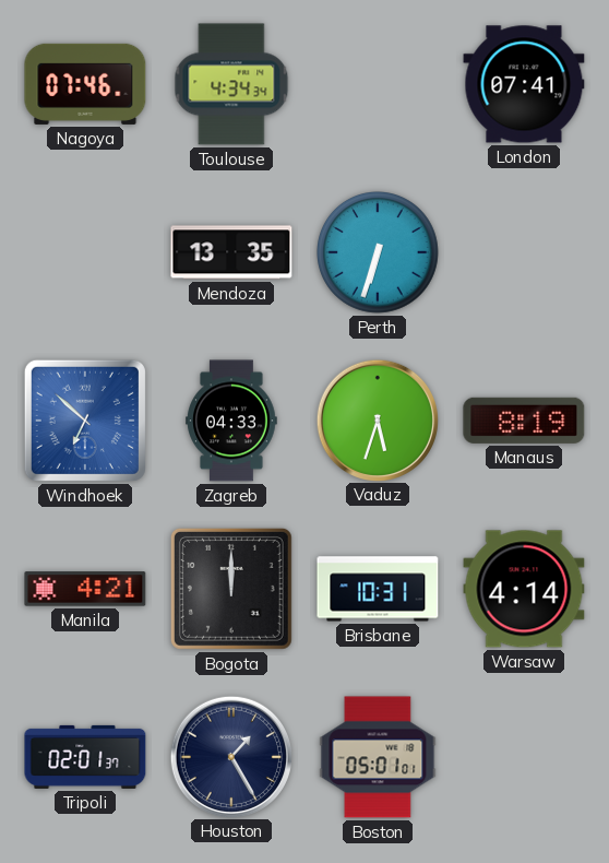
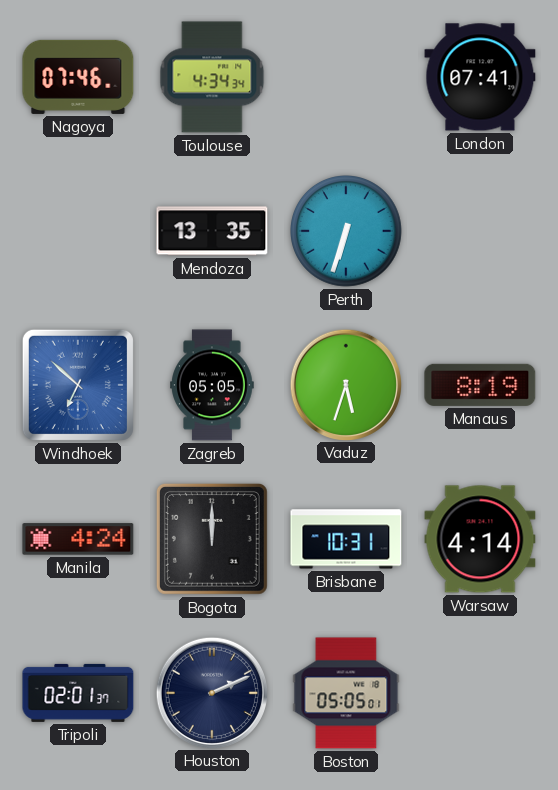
Zagreb: 04:33 -> 05:05
Manila: 4:21 -> 4:24
Houston: 1:25 -> 2:11
Boston: 05:01 -> 05:05
